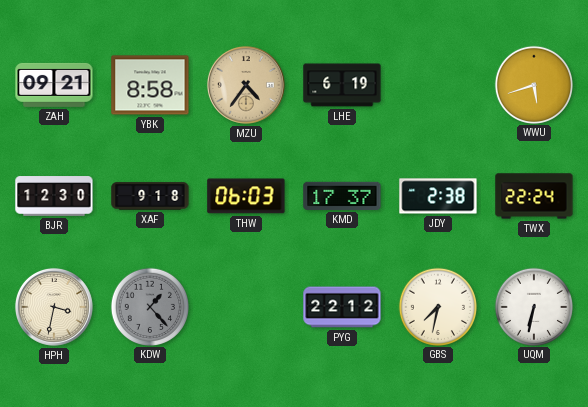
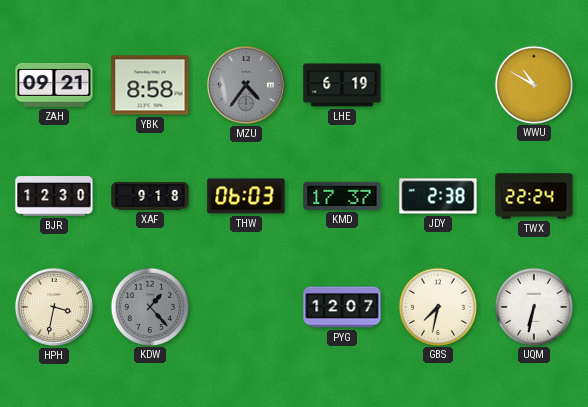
MZU dial: champagne -> grey
WWU: 5:42 -> 10:50
PYG: 22:12 -> 12:07
